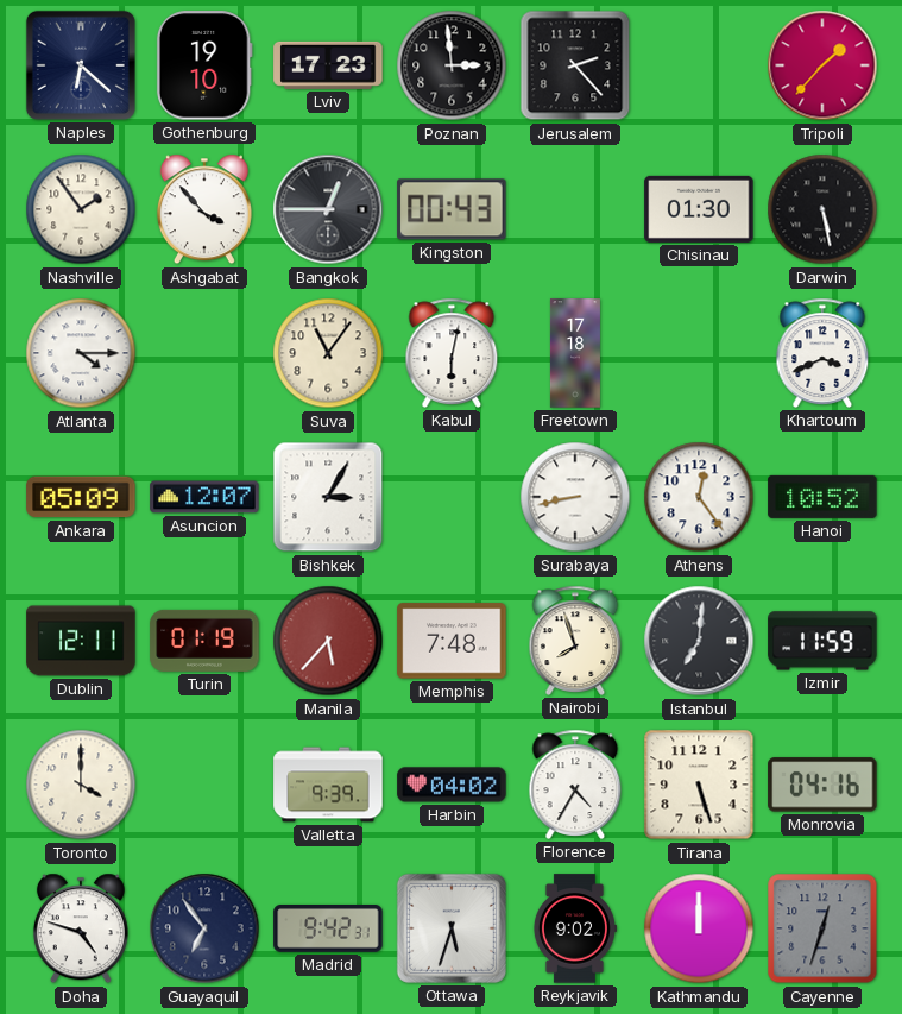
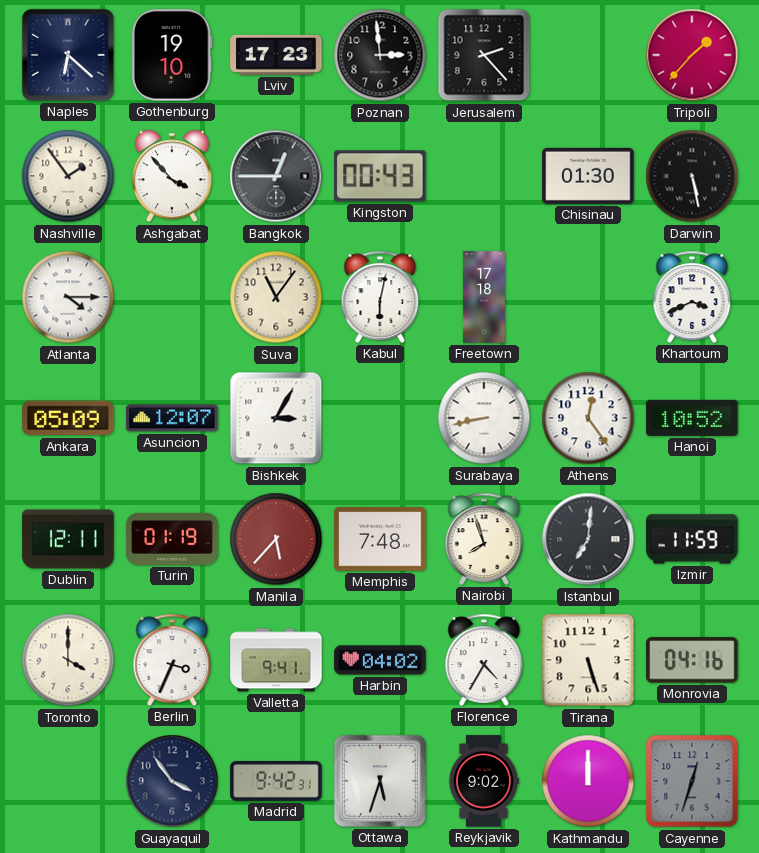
Berlin: none -> 3:34
Valletta: 9:39 -> 9:41
Doha: 4:48 -> none
Guayaquil: 6:54 -> 3:54
